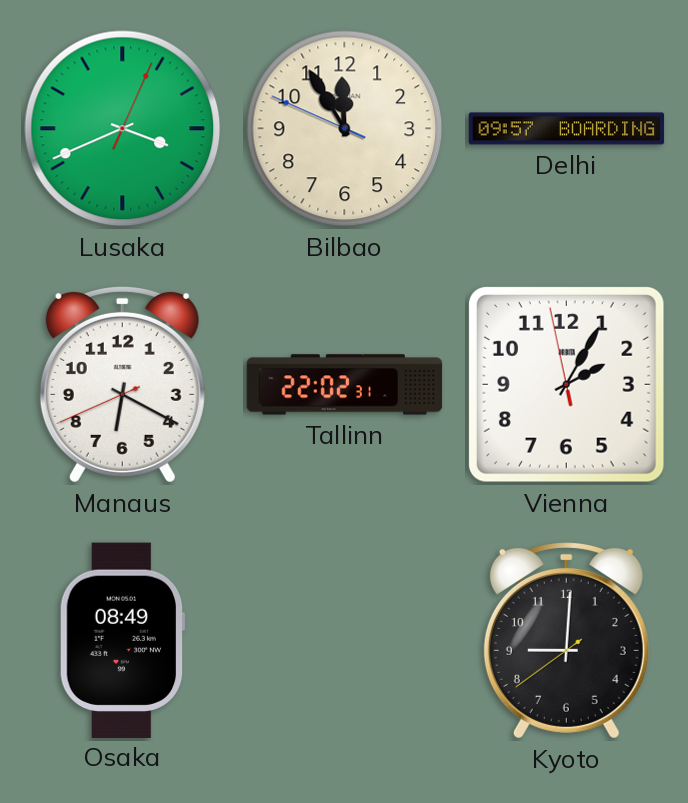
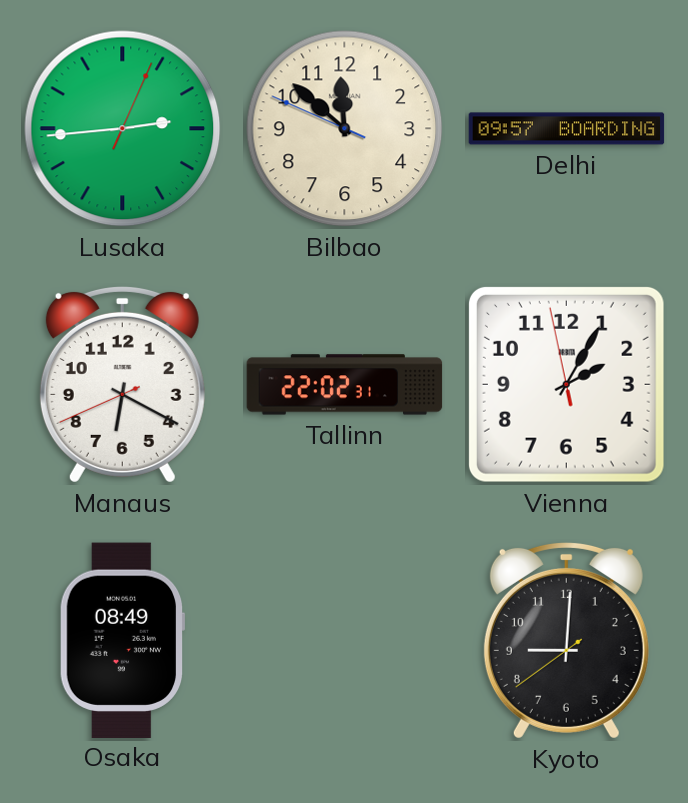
Lusaka: 3:41 -> 2:44
Bilbao: 11:54 -> 11:51
